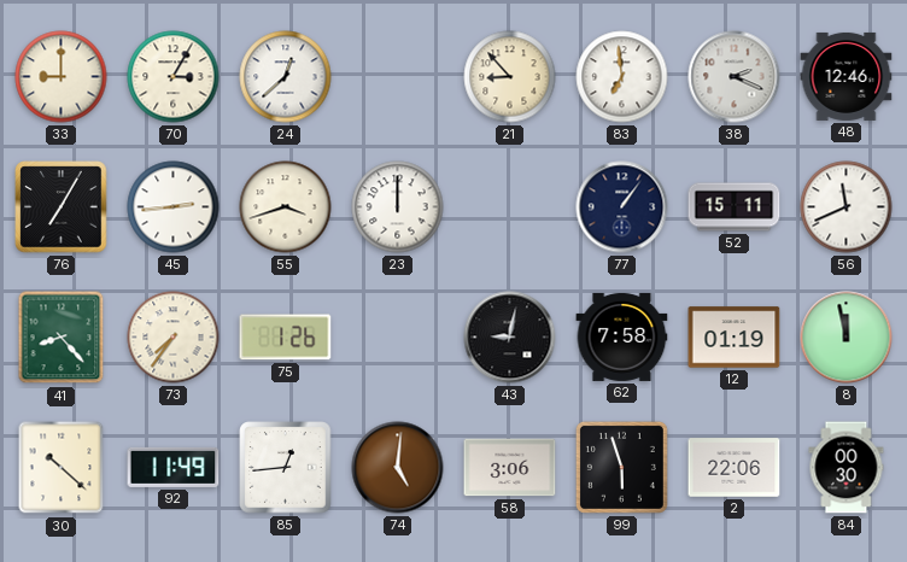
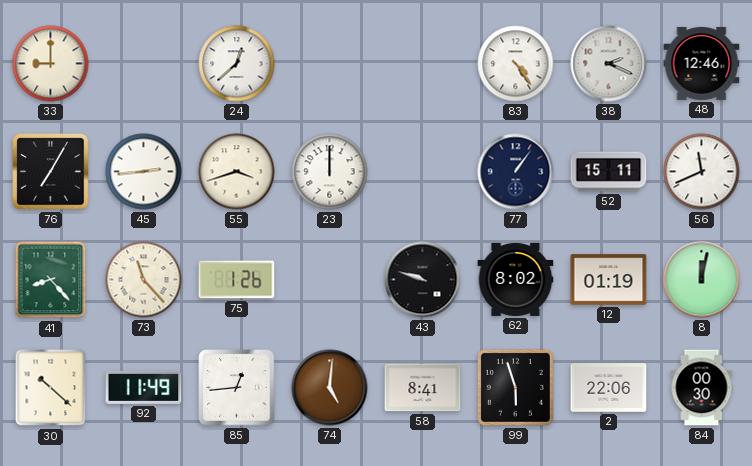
70: 3:05 -> none
21: 8:53 -> none
83: 6:59 -> 4:24
73: 7:36 -> 11:23
43: 9:02 -> 9:48
62: 7:58 -> 8:02
8: 11:58 -> 12:02
58: 3:06 -> 8:41
